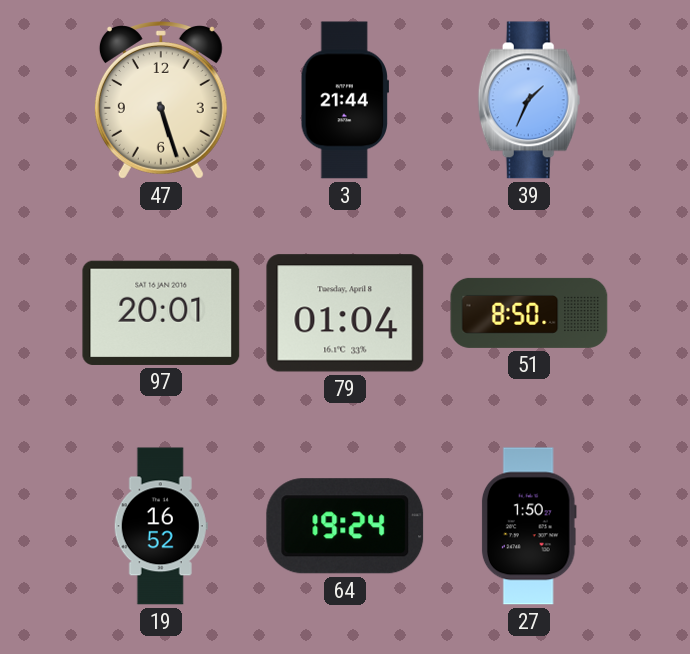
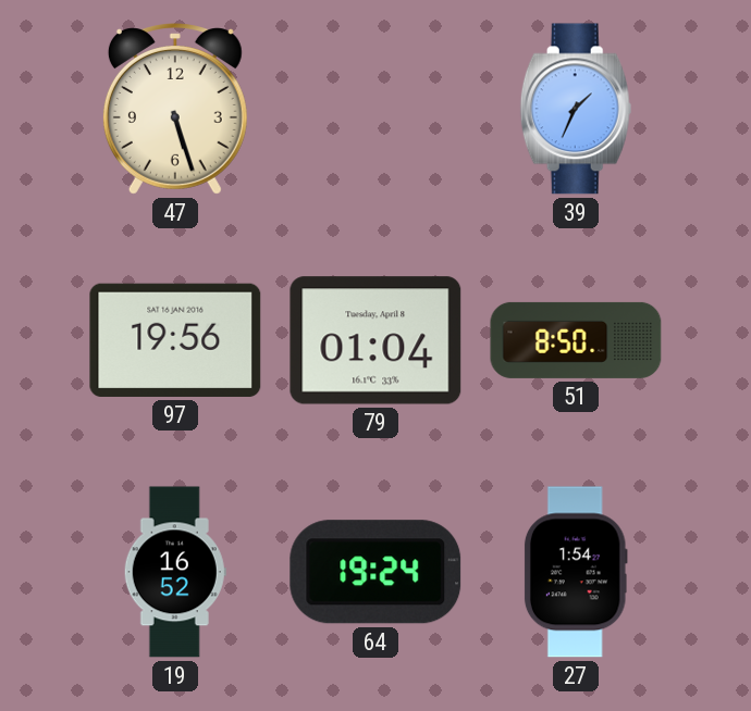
3: 21:44 -> none
97: 20:01 -> 19:56
27: 1:50 -> 1:54
